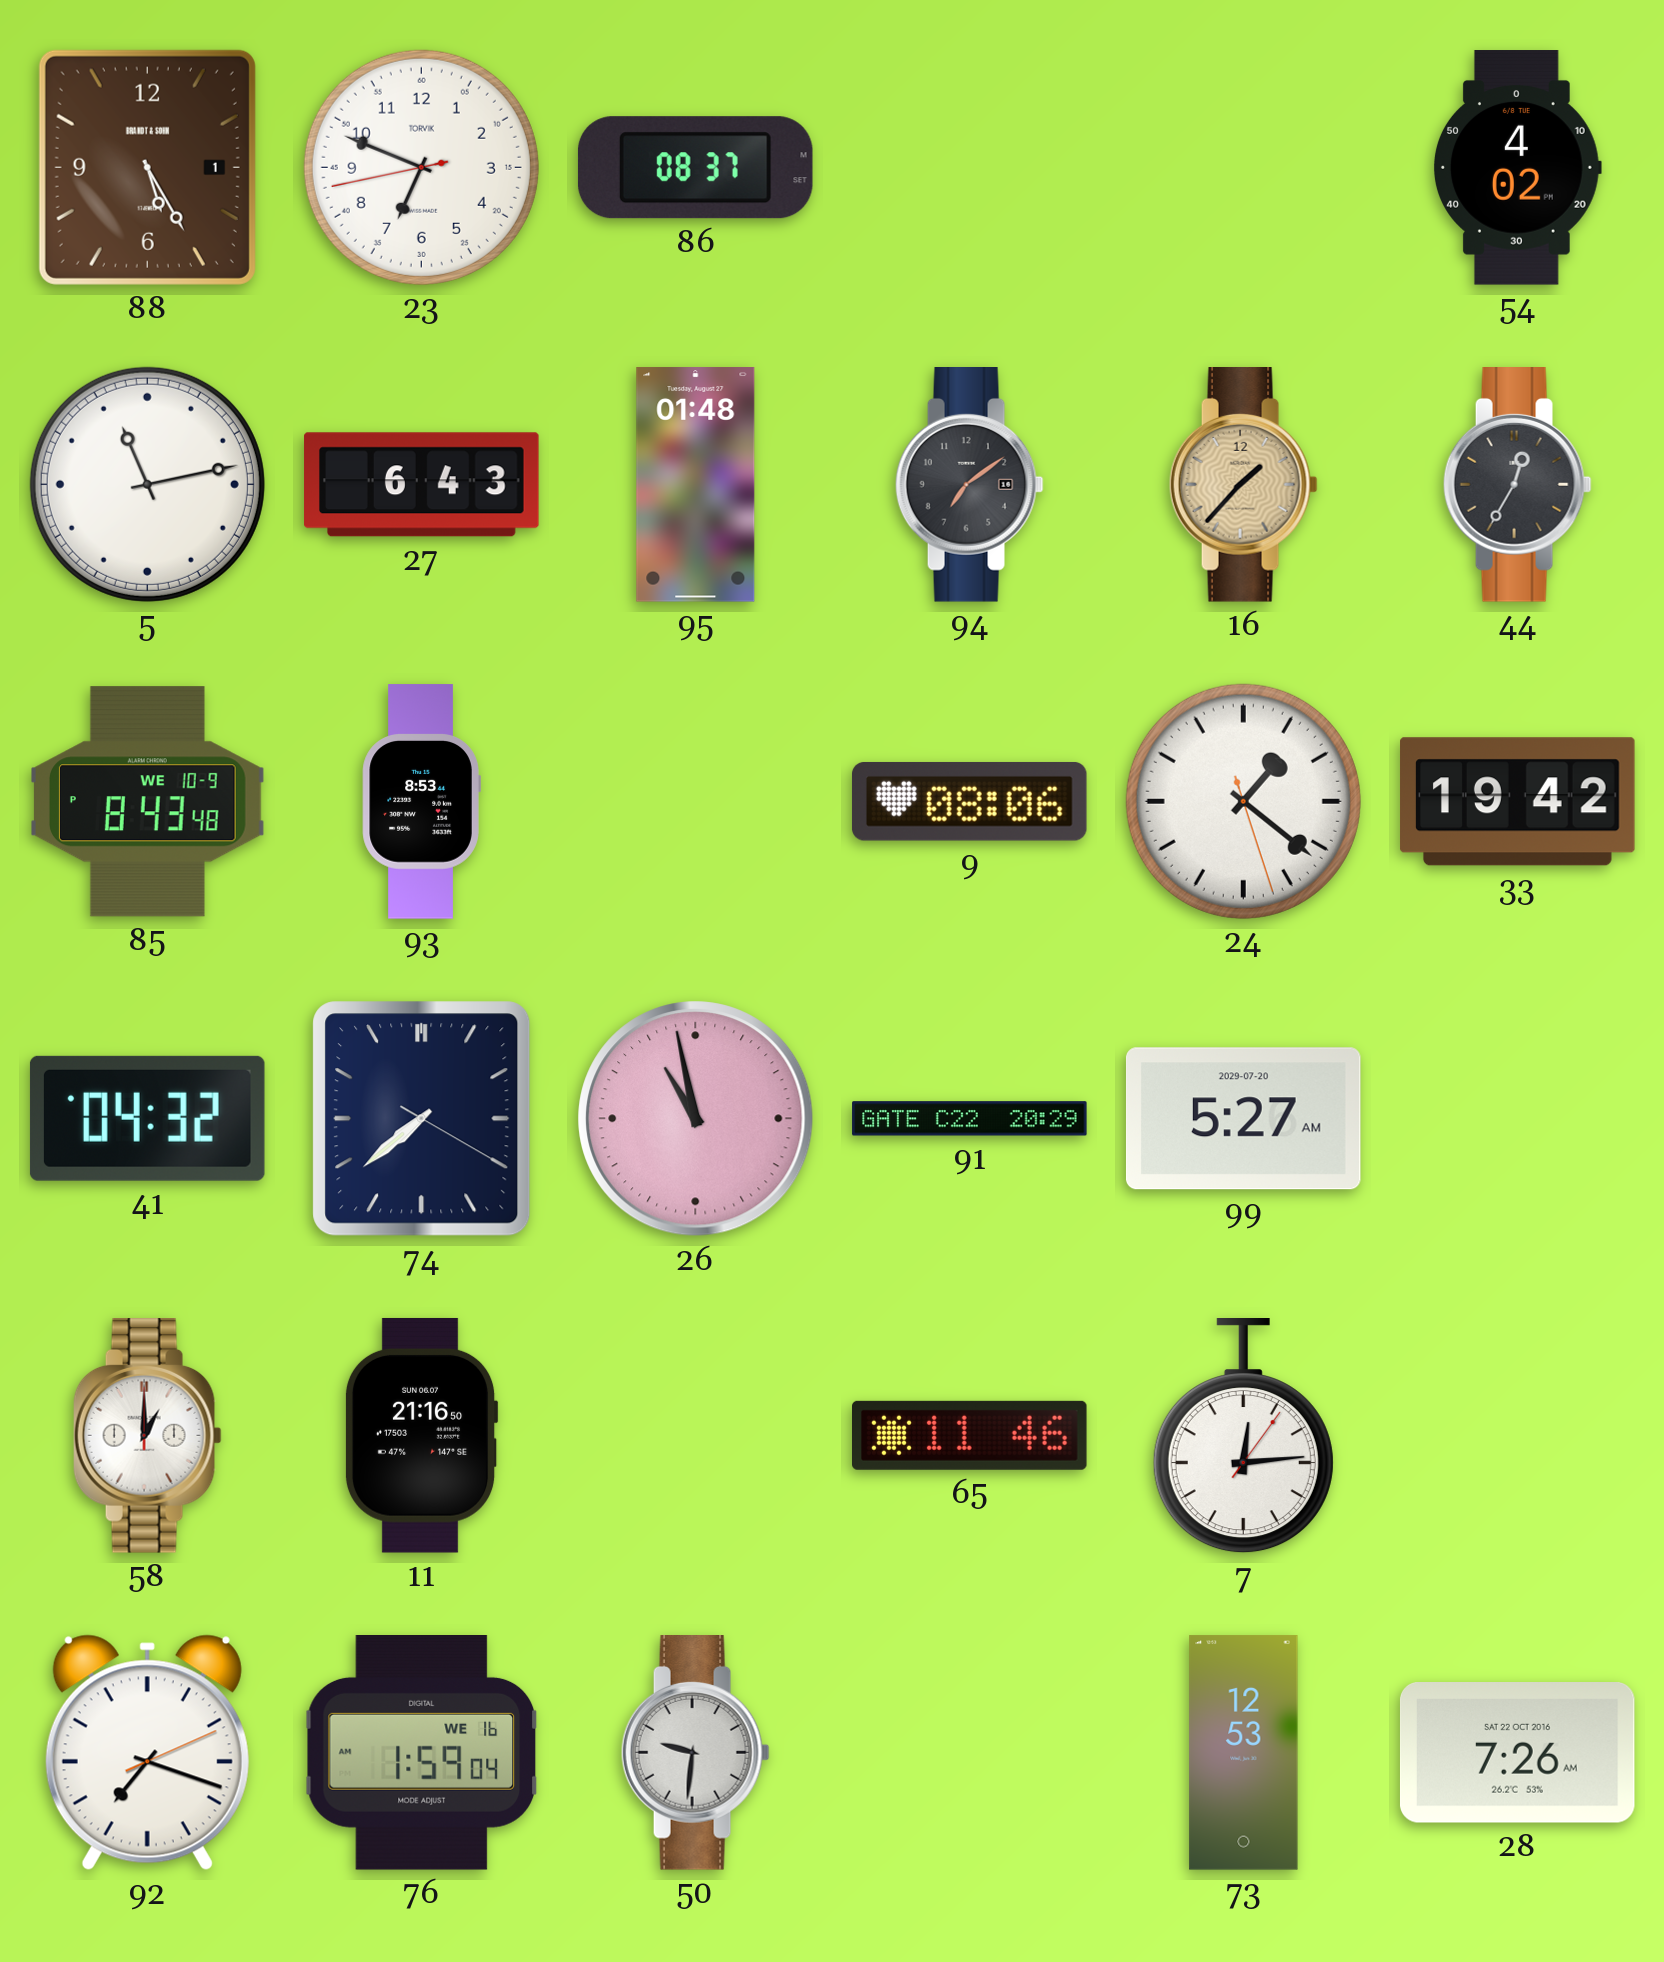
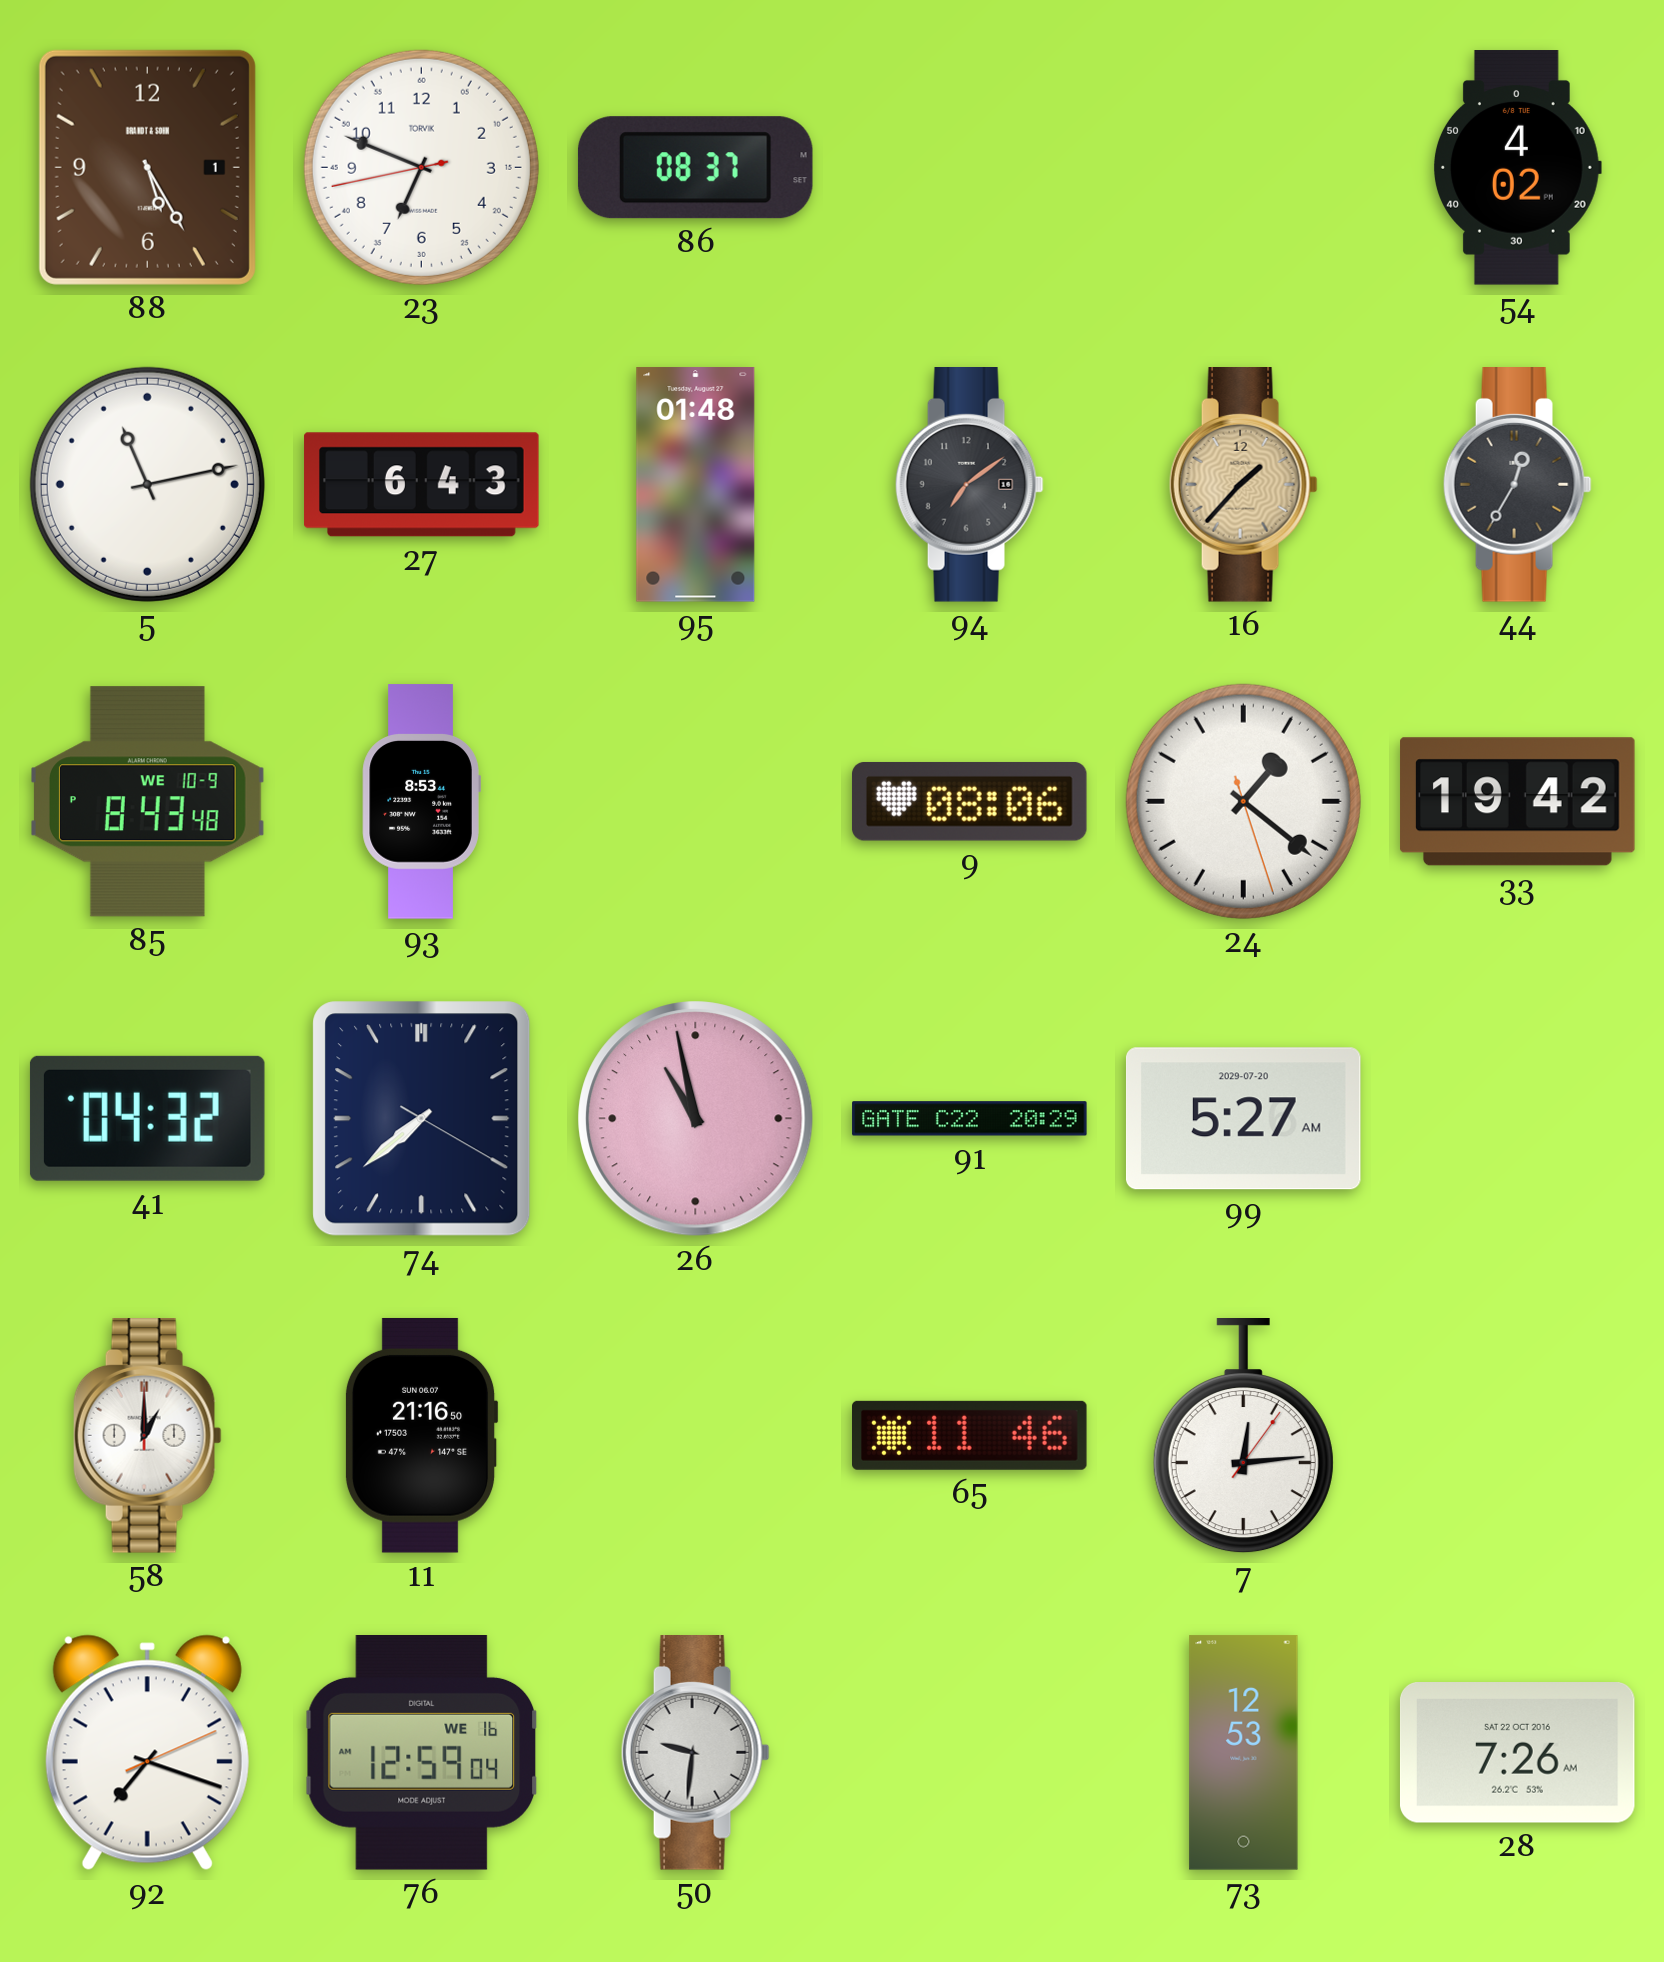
76: 1:59 -> 12:59
